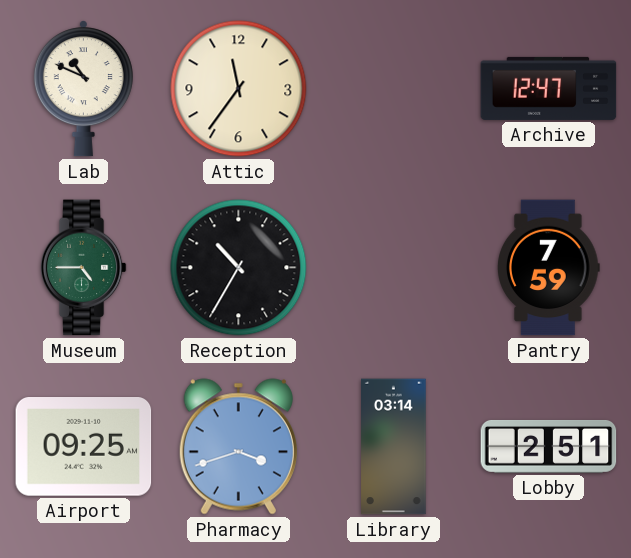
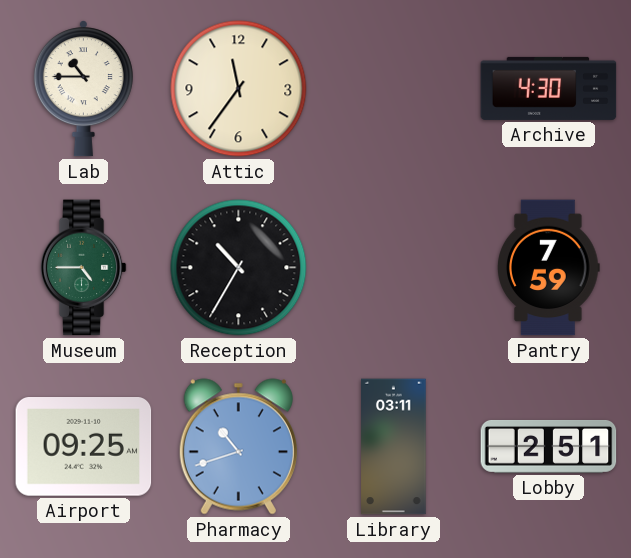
Lab: 10:49 -> 10:45
Archive: 12:47 -> 4:30
Pharmacy: 3:42 -> 10:42
Library: 03:14 -> 03:11
